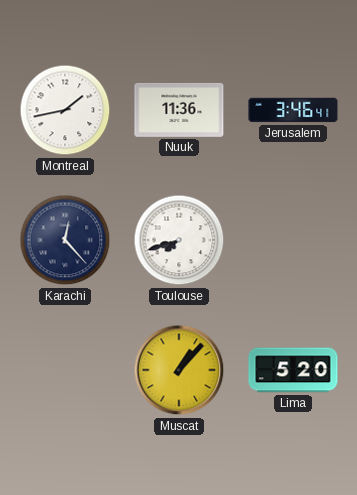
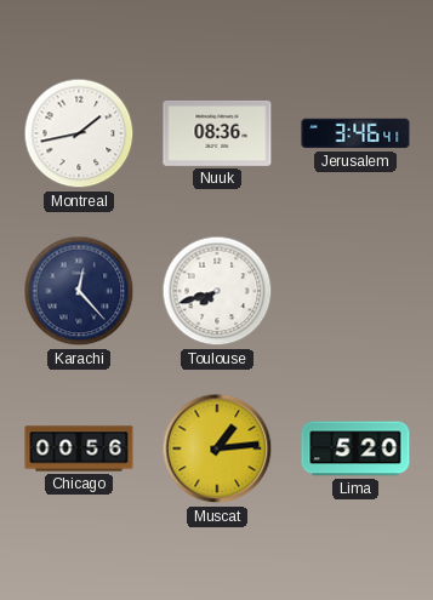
Nuuk: 11:36 -> 08:36
Chicago: none -> 00:56
Muscat: 1:07 -> 1:14
